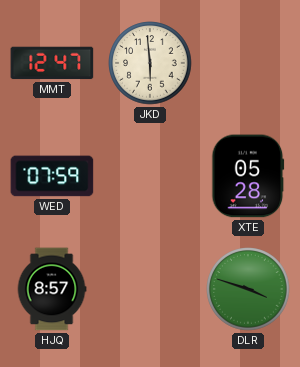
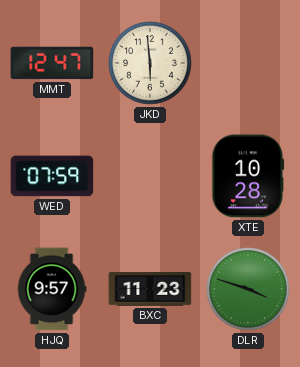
XTE: 05:28 -> 10:28
HJQ: 8:57 -> 9:57
BXC: none -> 11:23
